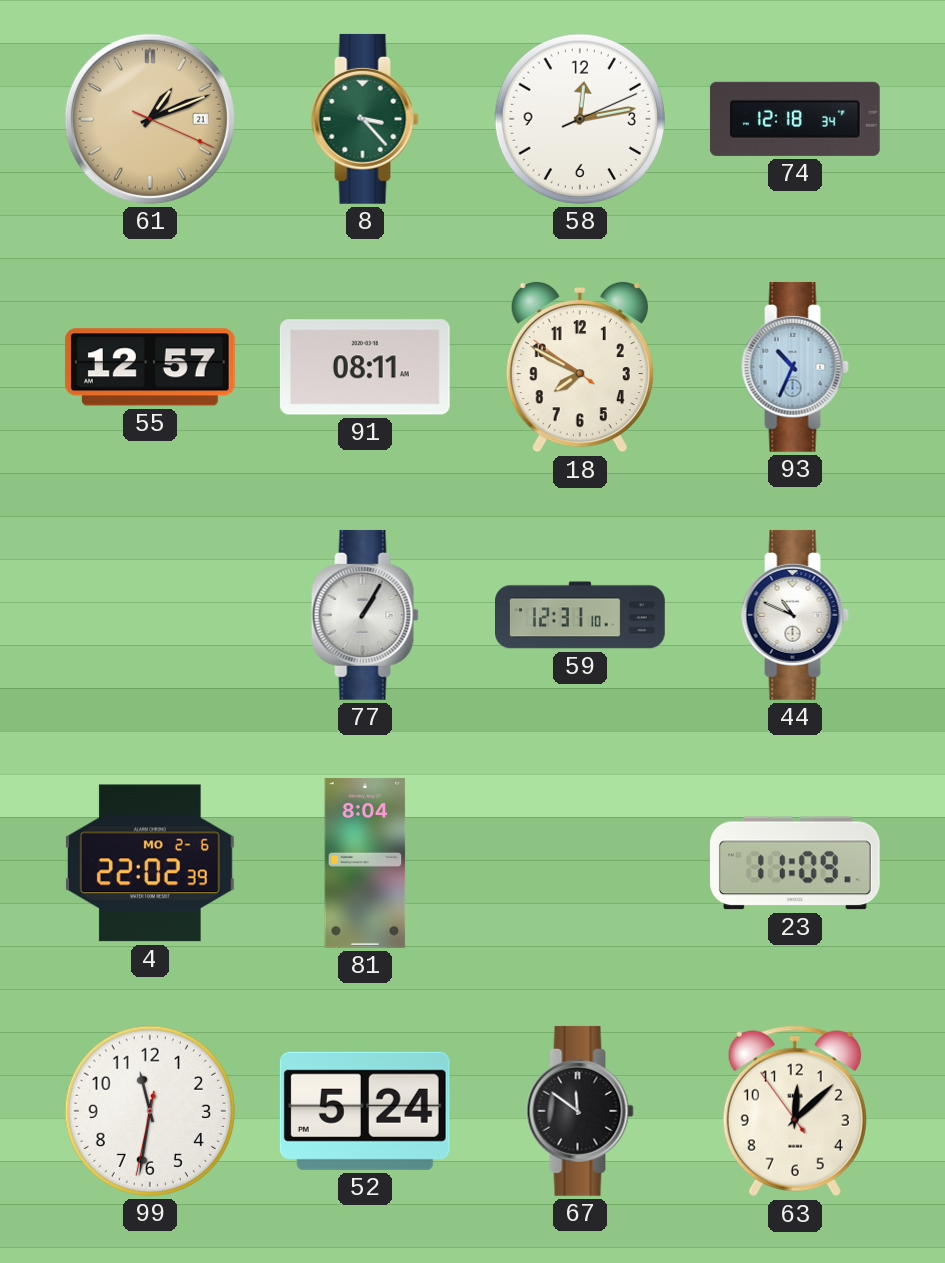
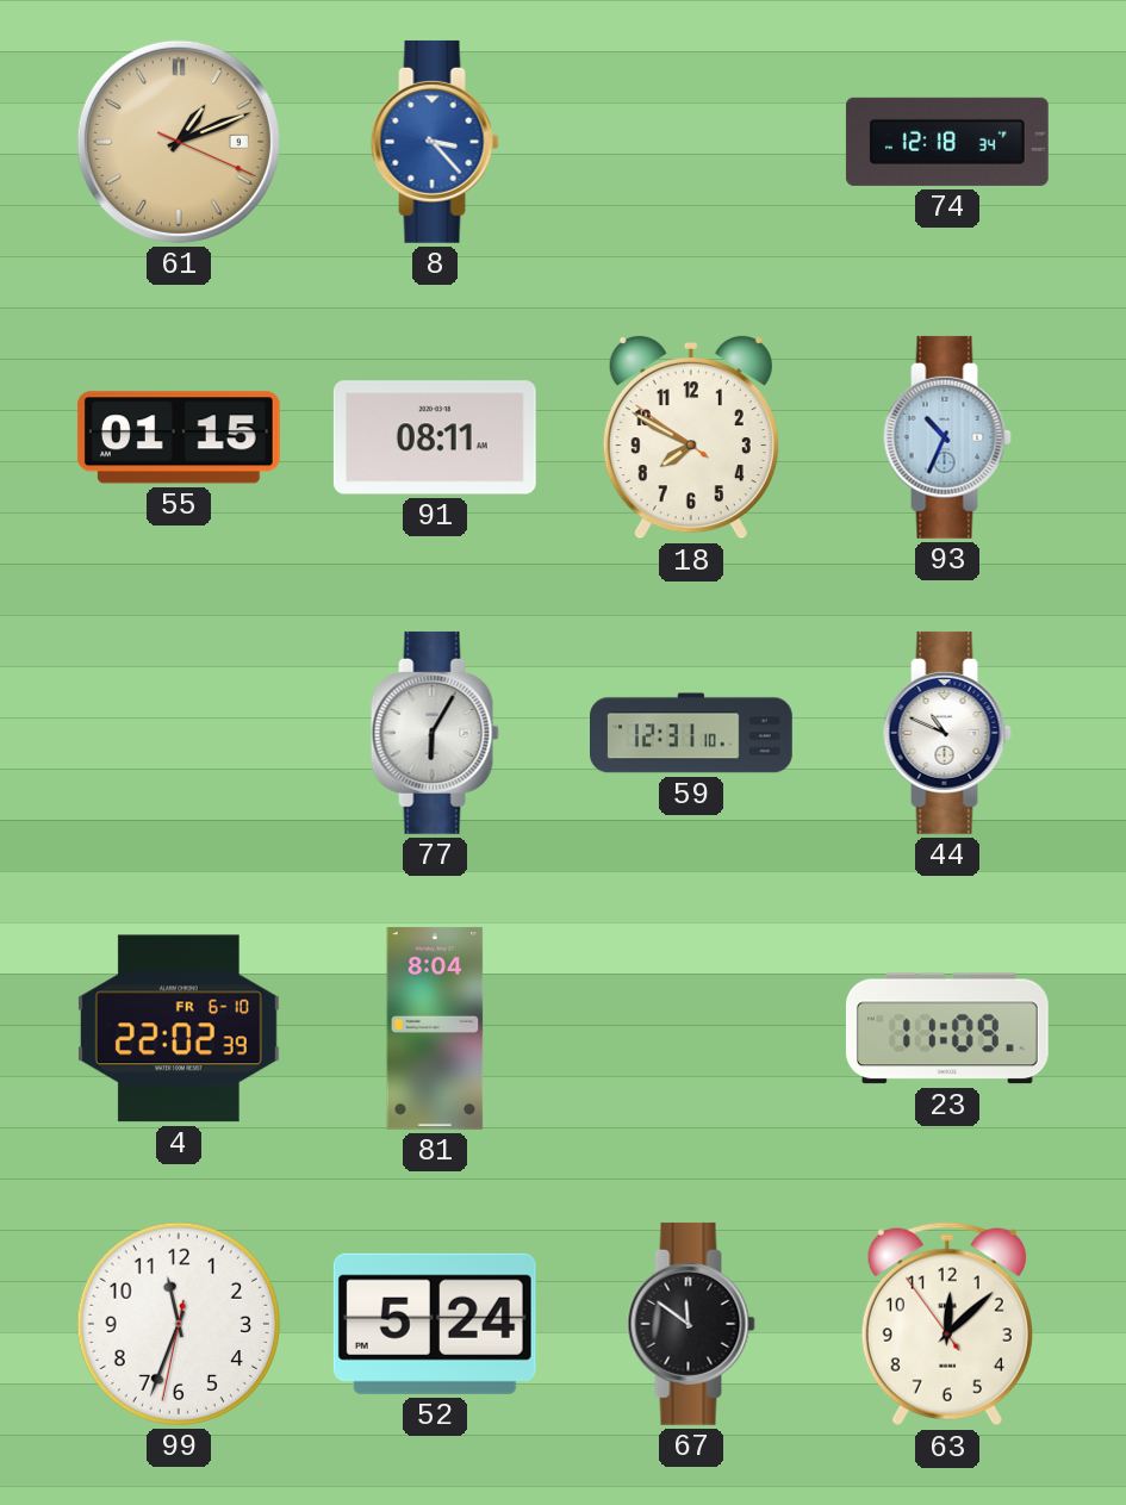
61 date: 21 -> 9
8 dial: green -> blue
58: 12:13 -> none
55: 12:57 -> 01:15
77: 1:05 -> 6:05
4 date: MO 2-6 -> FR 6-10
99: 11:31 -> 11:33
